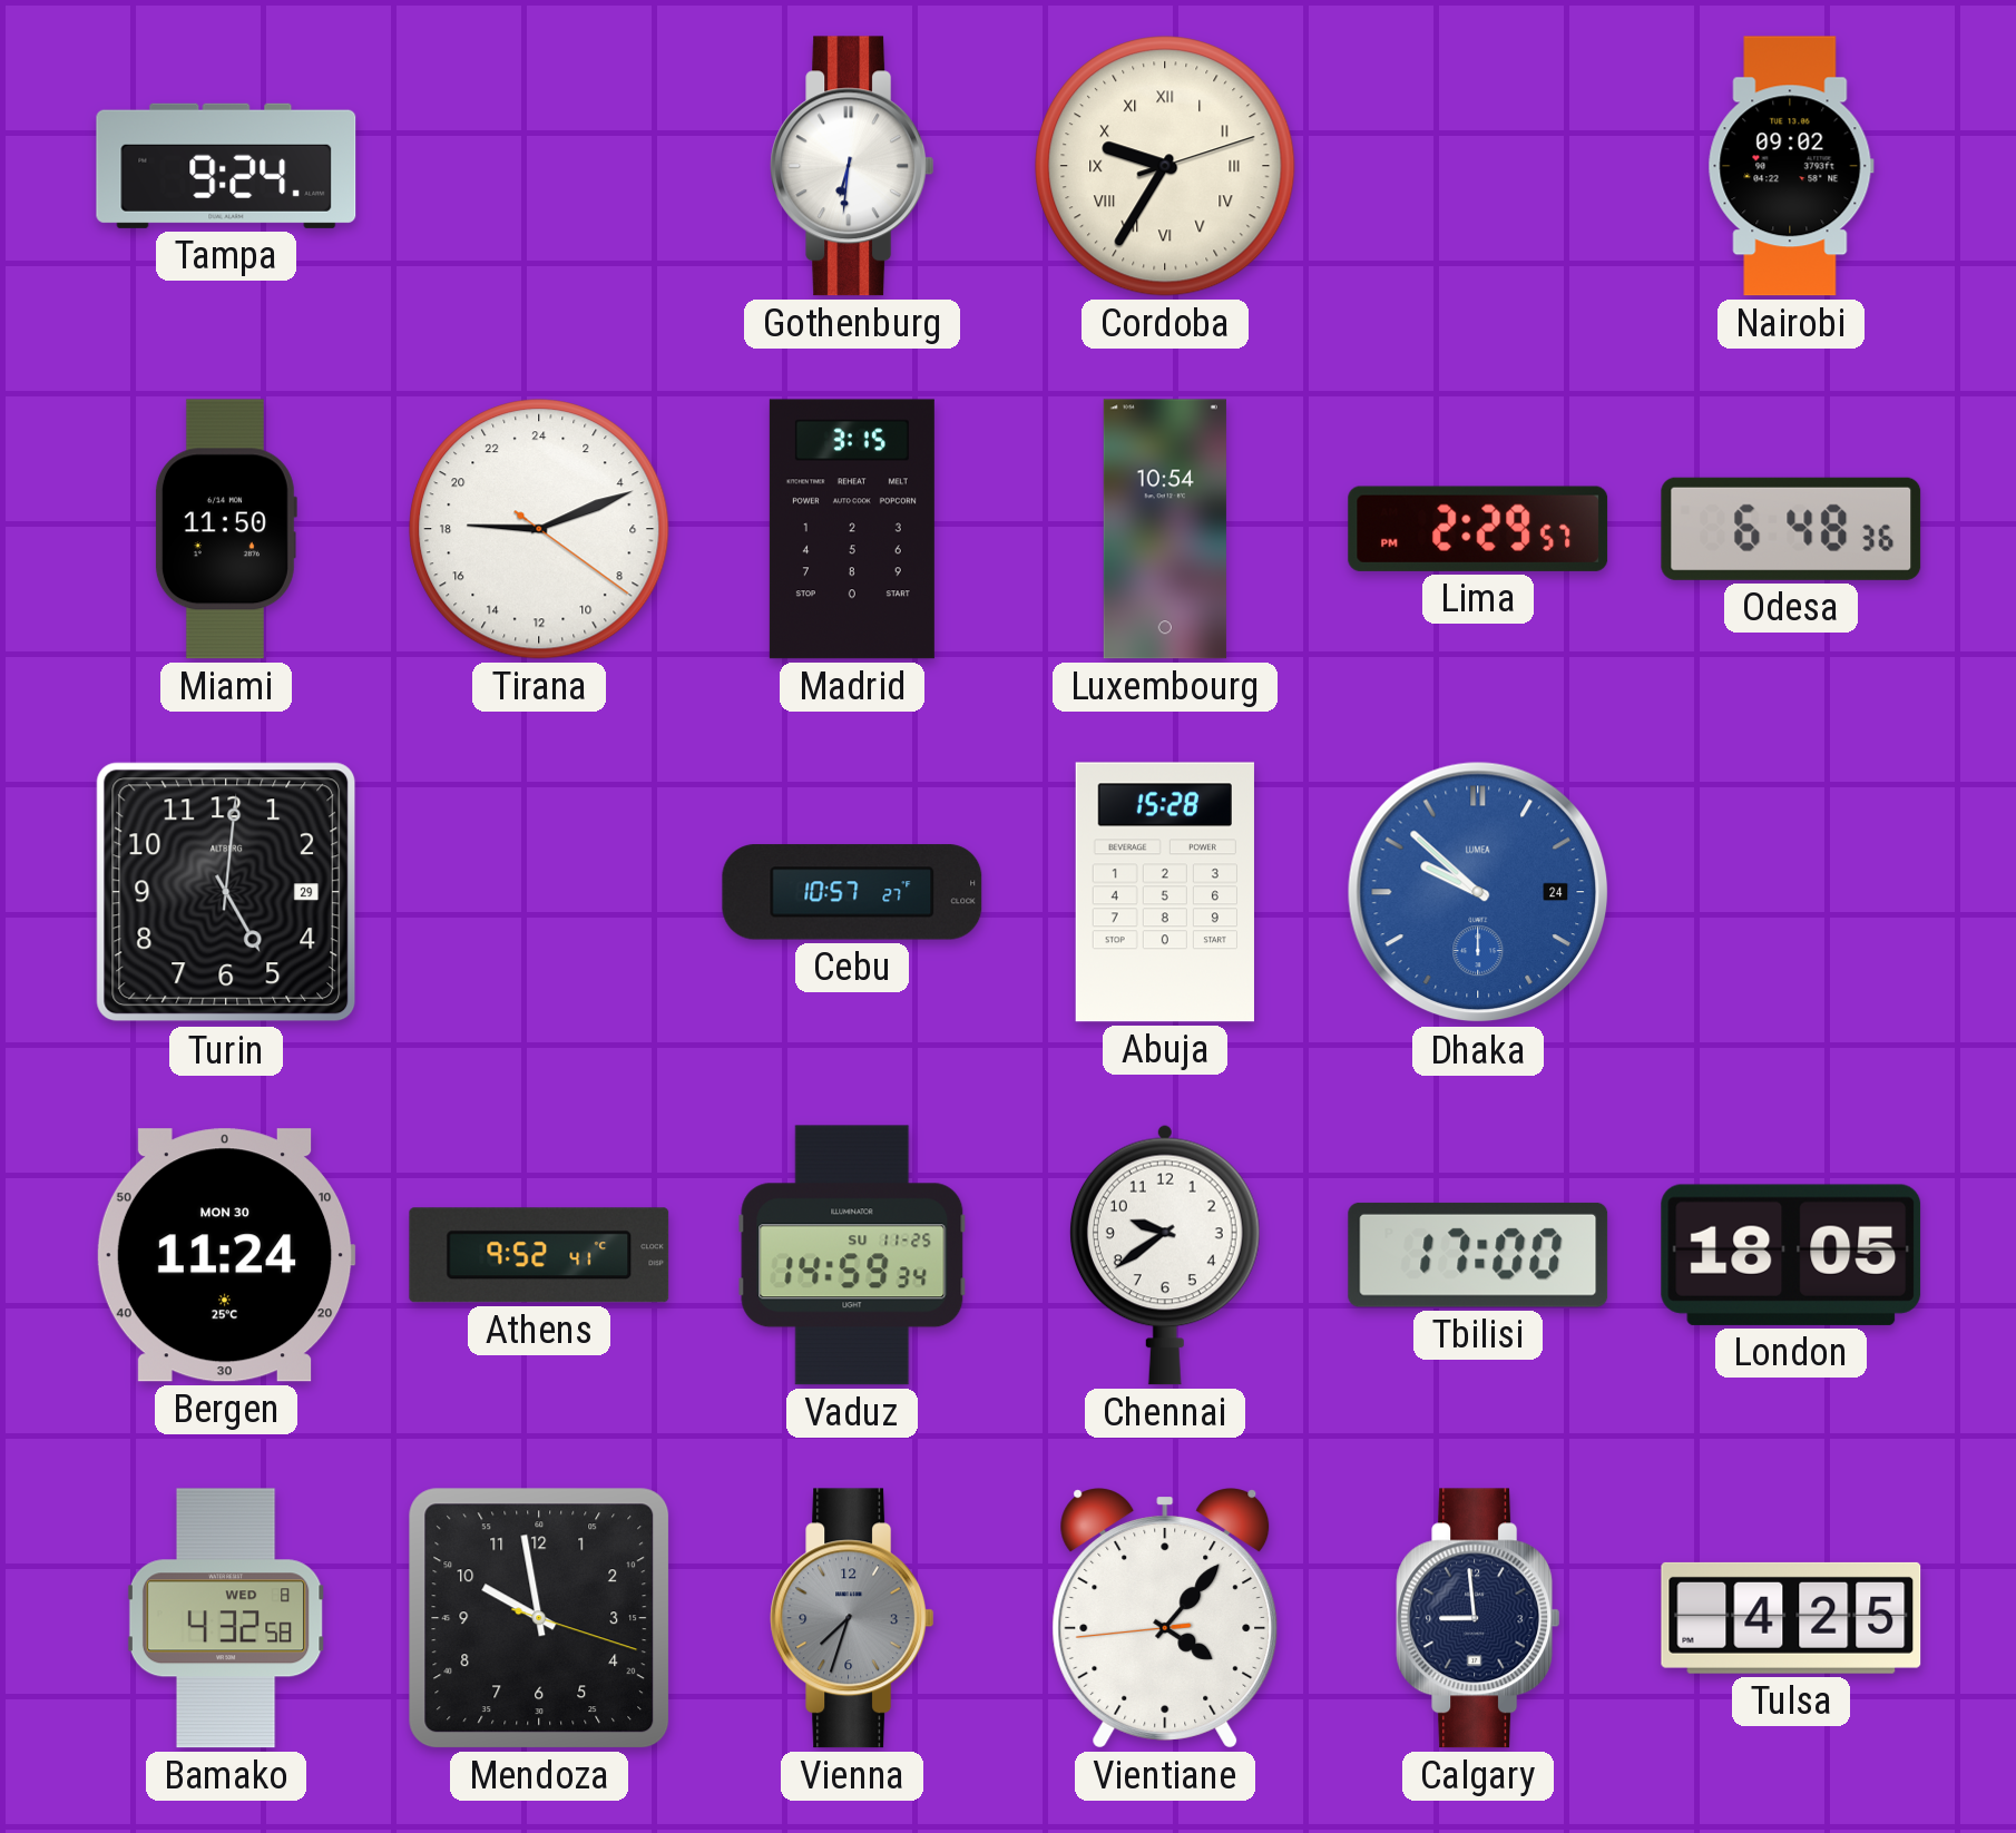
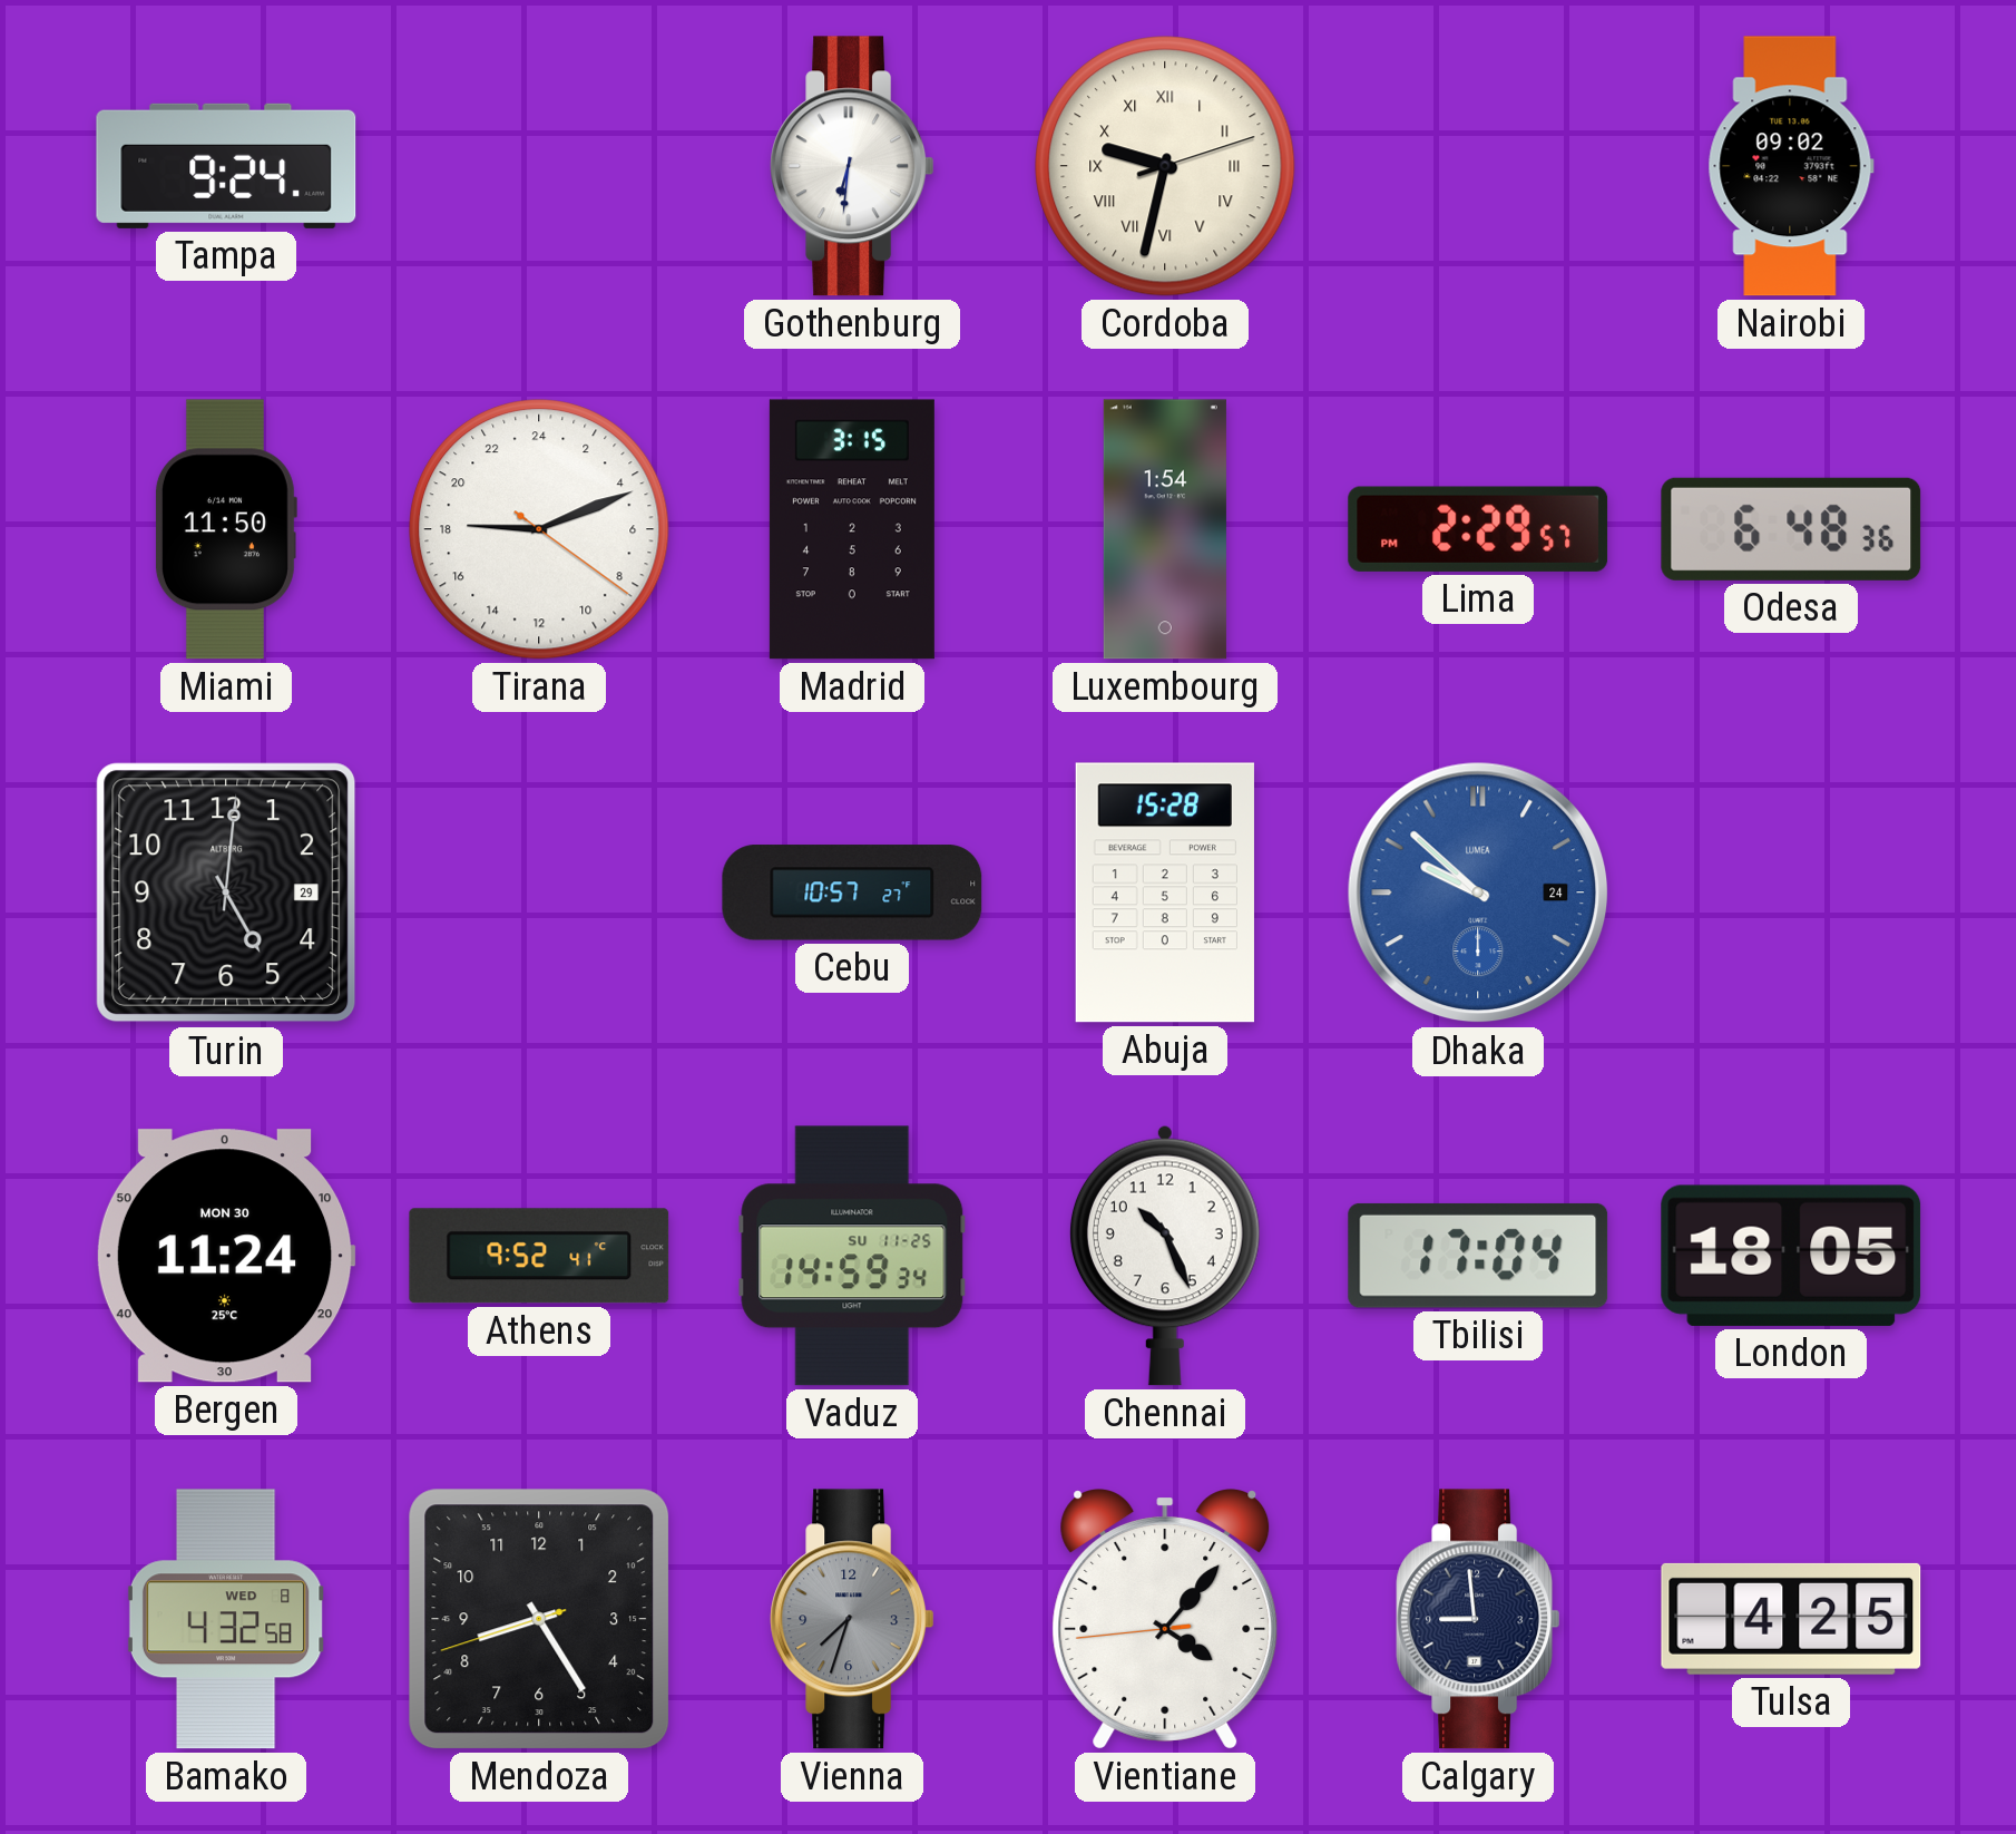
Cordoba: 9:35 -> 9:32
Luxembourg: 10:54 -> 1:54
Chennai: 9:39 -> 10:26
Tbilisi: 17:00 -> 17:04
Mendoza: 9:58 -> 8:24
